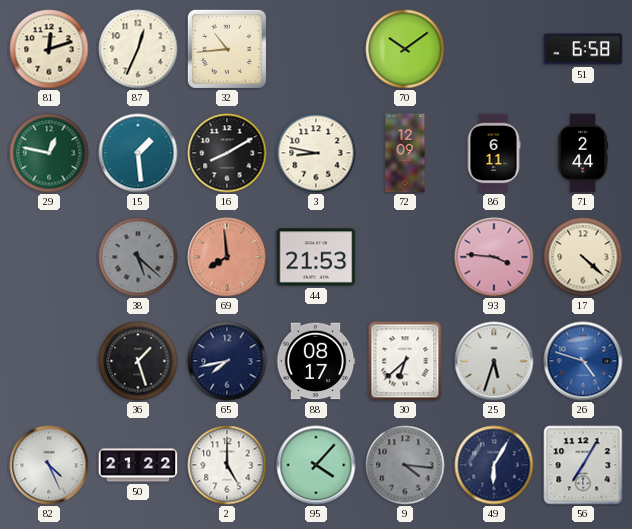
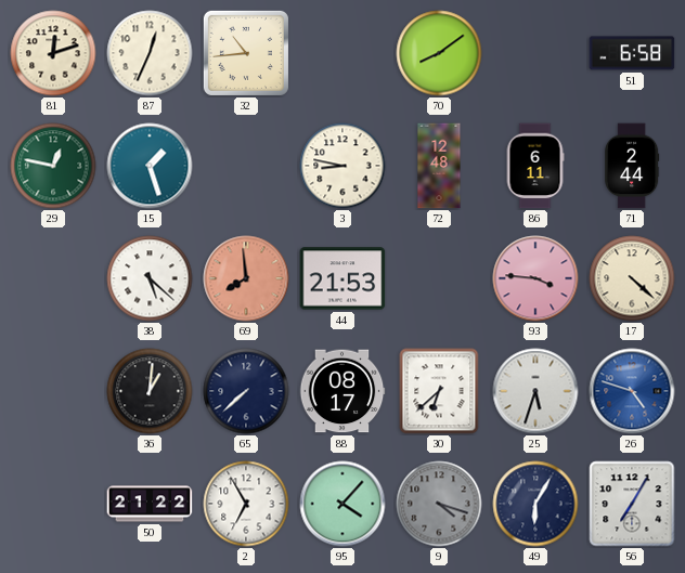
70: 10:09 -> 8:09
15: 1:29 -> 1:27
16: 8:10 -> none
72: 12:09 -> 12:48
38 dial: grey -> white
36: 1:27 -> 1:01
65: 7:43 -> 7:38
82: 4:26 -> none
2: 5:00 -> 6:55
9: 4:16 -> 4:18
